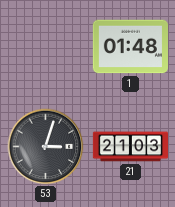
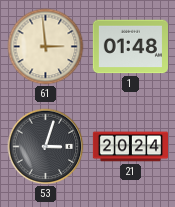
61: none -> 2:59
21: 21:03 -> 20:24
